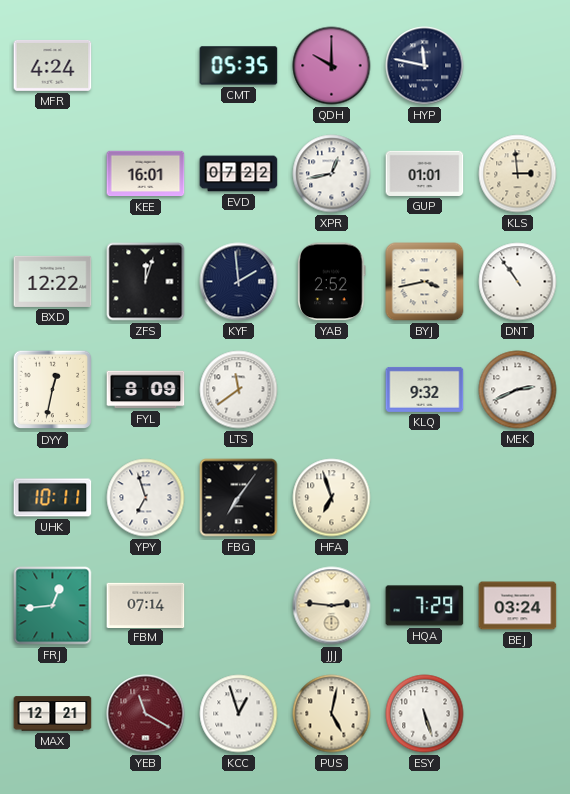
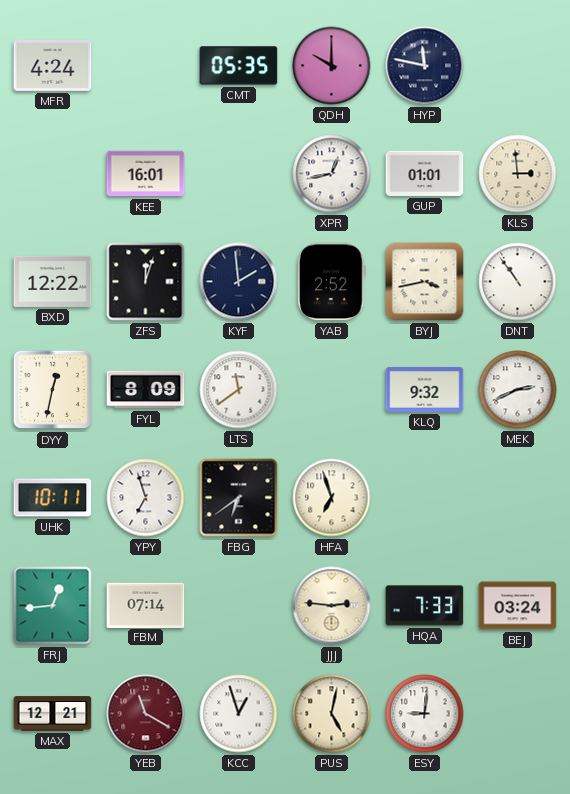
EVD: 07:22 -> none
FBG: 7:06 -> 6:39
HQA: 7:29 -> 7:33
ESY: 5:27 -> 9:01
